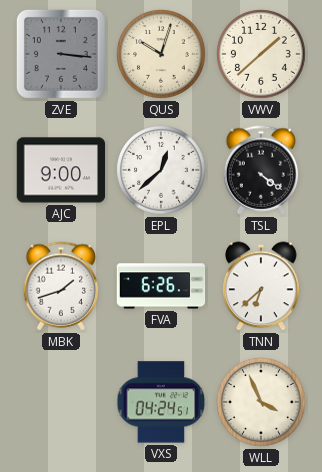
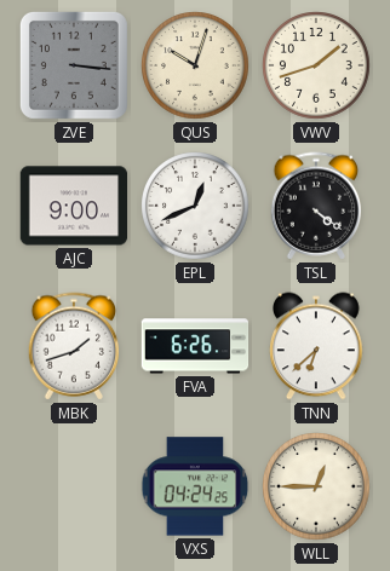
VWV: 1:38 -> 1:42
EPL: 12:38 -> 12:41
VXS: 04:24:51 -> 04:24:25
WLL: 3:56 -> 12:45
